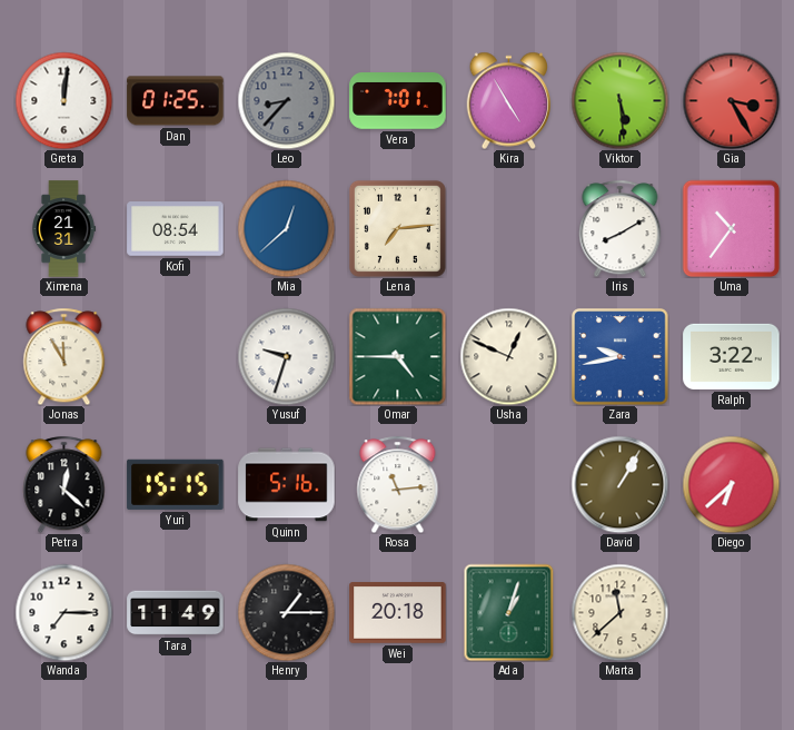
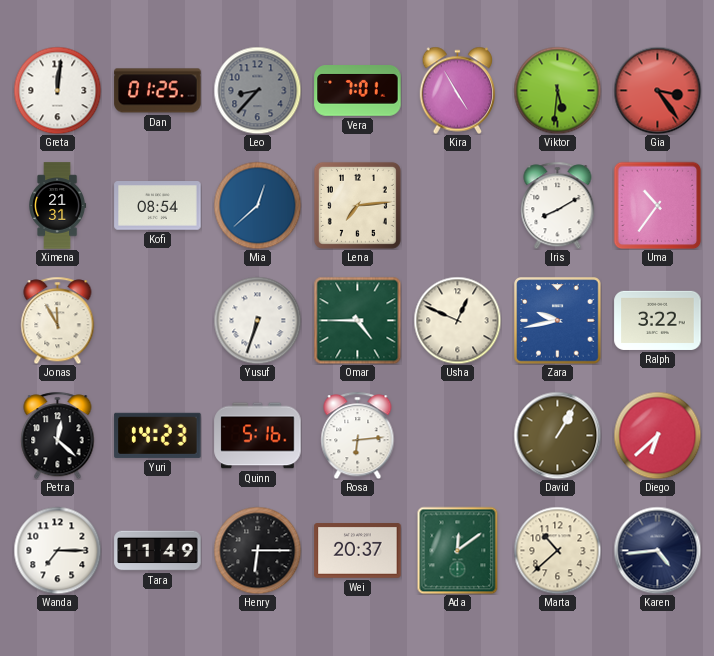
Viktor: 5:29 -> 5:31
Gia: 3:25 -> 3:24
Yusuf: 9:33 -> 6:33
Yuri: 15:15 -> 14:23
Rosa: 11:14 -> 6:14
Henry: 1:15 -> 6:15
Wei: 20:18 -> 20:37
Ada: 1:03 -> 12:09
Marta: 11:38 -> 10:38
Karen: none -> 4:44
